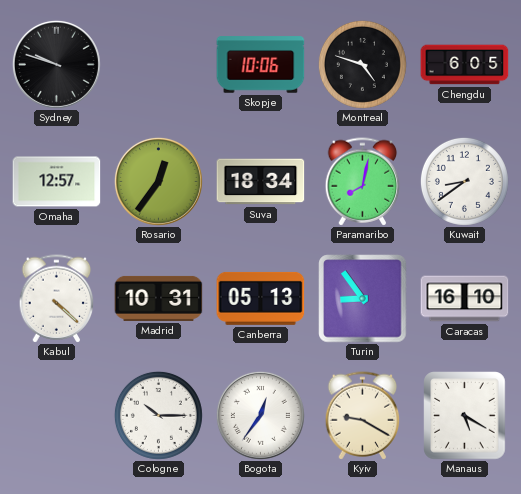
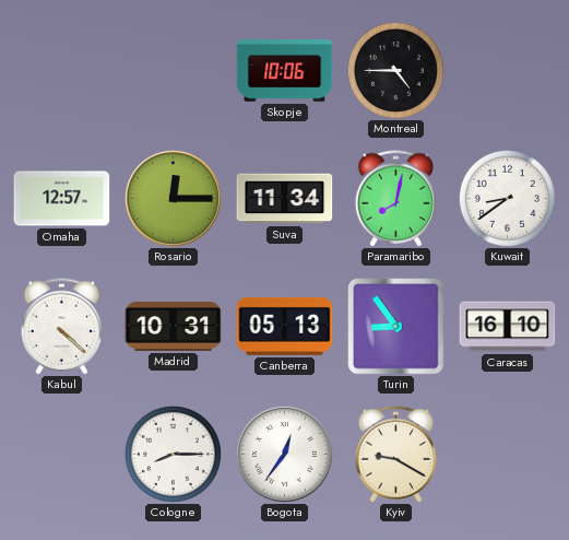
Sydney: 9:48 -> none
Montreal: 4:48 -> 4:45
Chengdu: 6:05 -> none
Rosario: 12:36 -> 12:15
Suva: 18:34 -> 11:34
Cologne: 10:15 -> 8:15
Manaus: 5:20 -> none
